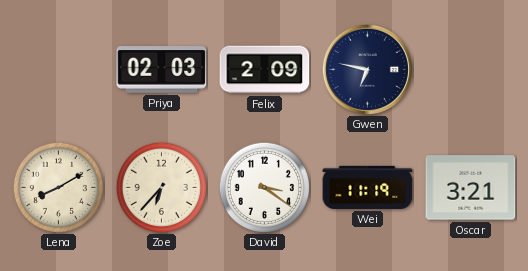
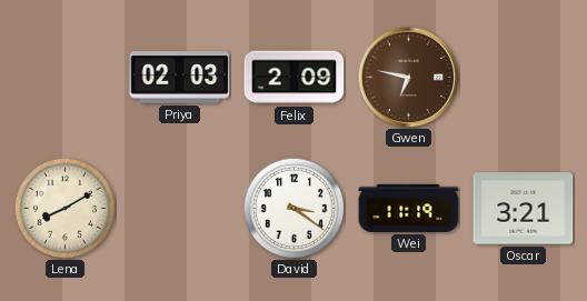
Gwen dial: navy -> brown
Zoe: 6:37 -> none
